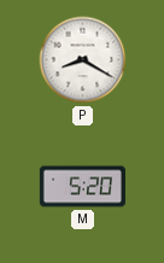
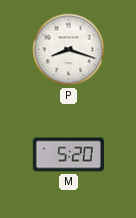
P: 8:20 -> 8:18
